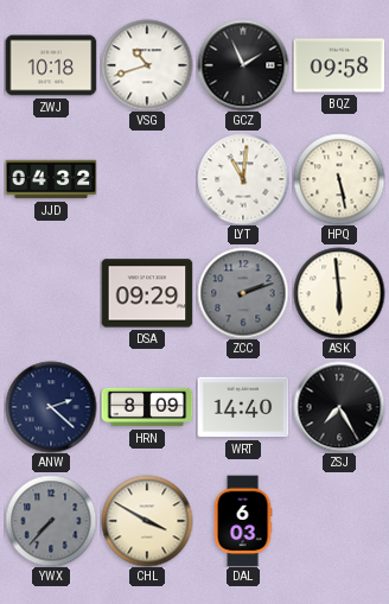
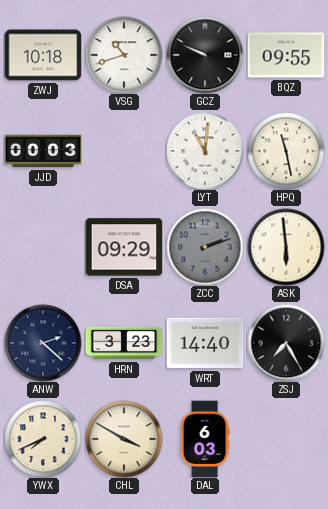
GCZ: 1:56 -> 9:49
BQZ: 09:58 -> 09:55
JJD: 04:32 -> 00:03
HPQ: 5:28 -> 11:28
HRN: 8:09 -> 3:23
YWX: 7:37 -> 7:41
YWX dial: grey -> cream
